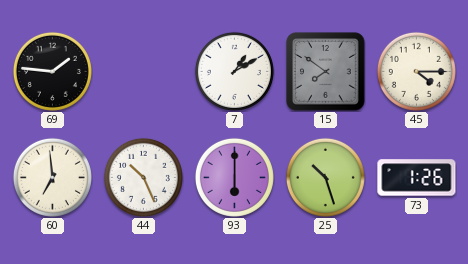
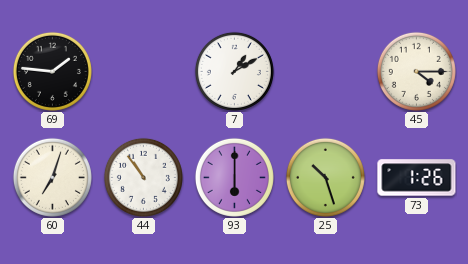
15: 7:51 -> none
60: 6:59 -> 7:03
44: 10:26 -> 10:54
